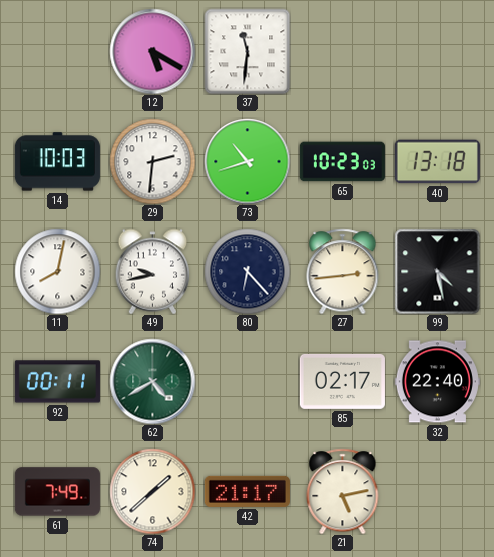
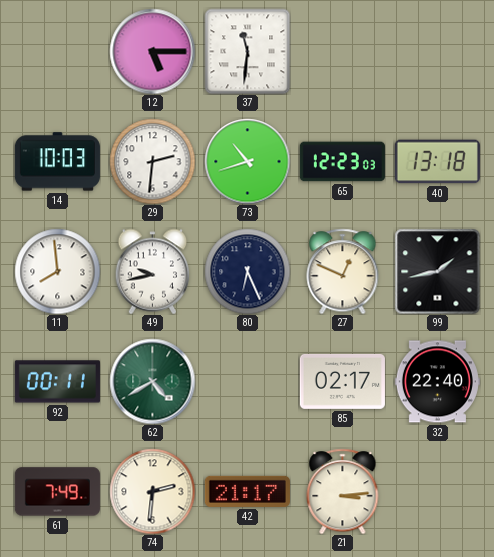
12: 5:20 -> 5:15
65: 10:23 -> 12:23
11: 8:02 -> 7:59
80: 6:23 -> 6:26
27: 2:44 -> 12:49
99: 4:28 -> 1:43
74: 1:38 -> 2:31
21: 5:13 -> 3:14
